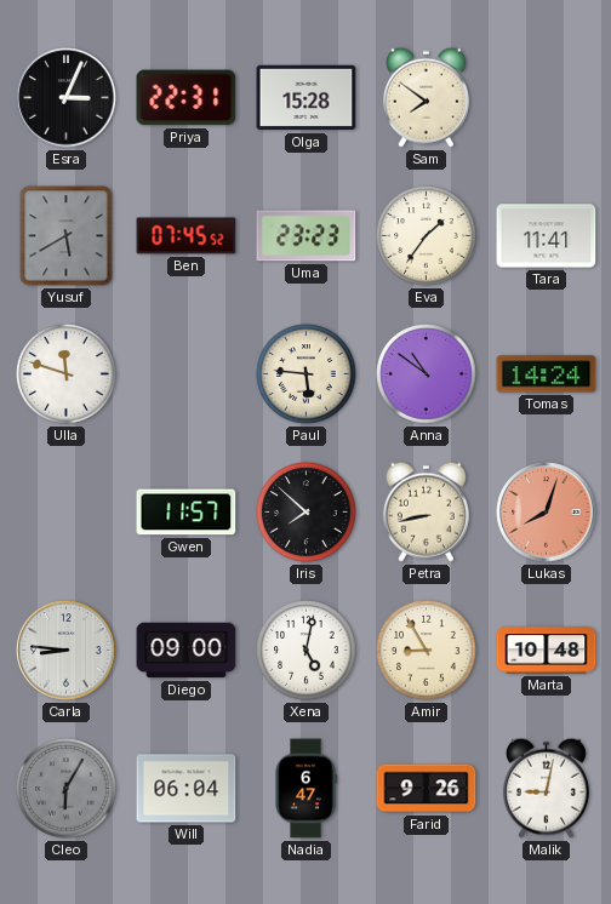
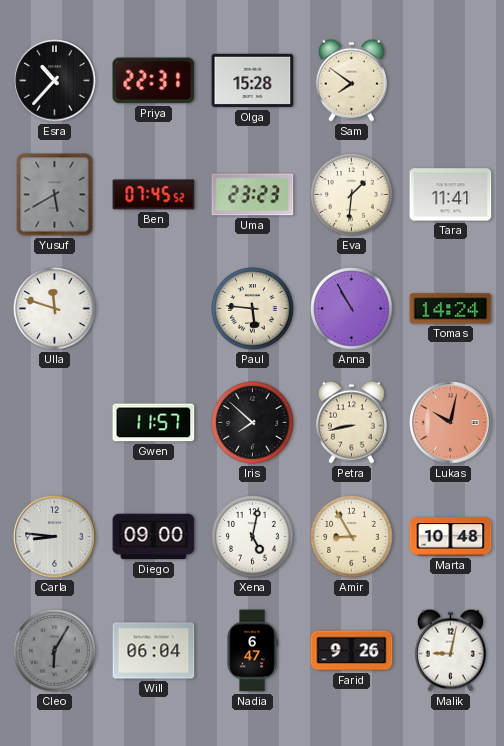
Esra: 3:04 -> 10:37
Eva: 1:36 -> 1:31
Anna: 10:51 -> 10:55
Lukas: 8:03 -> 10:02
